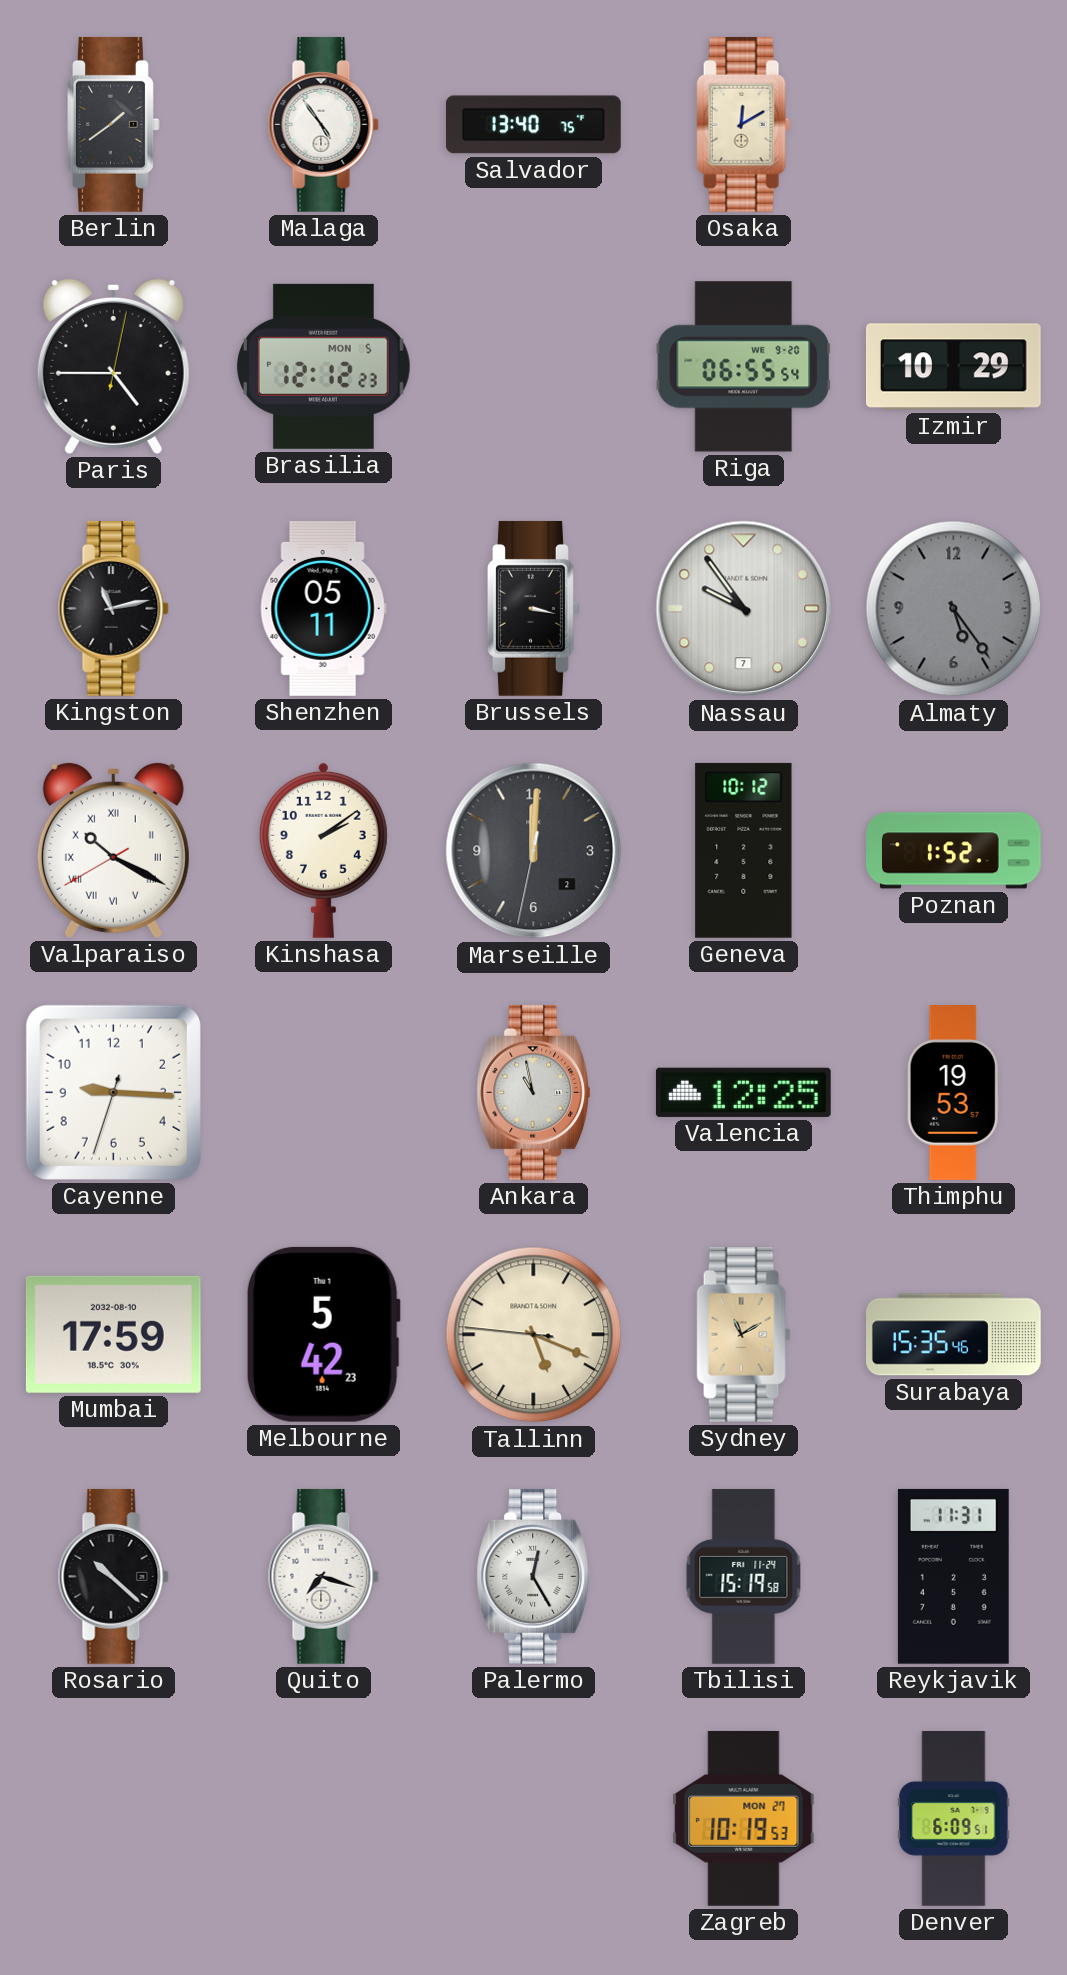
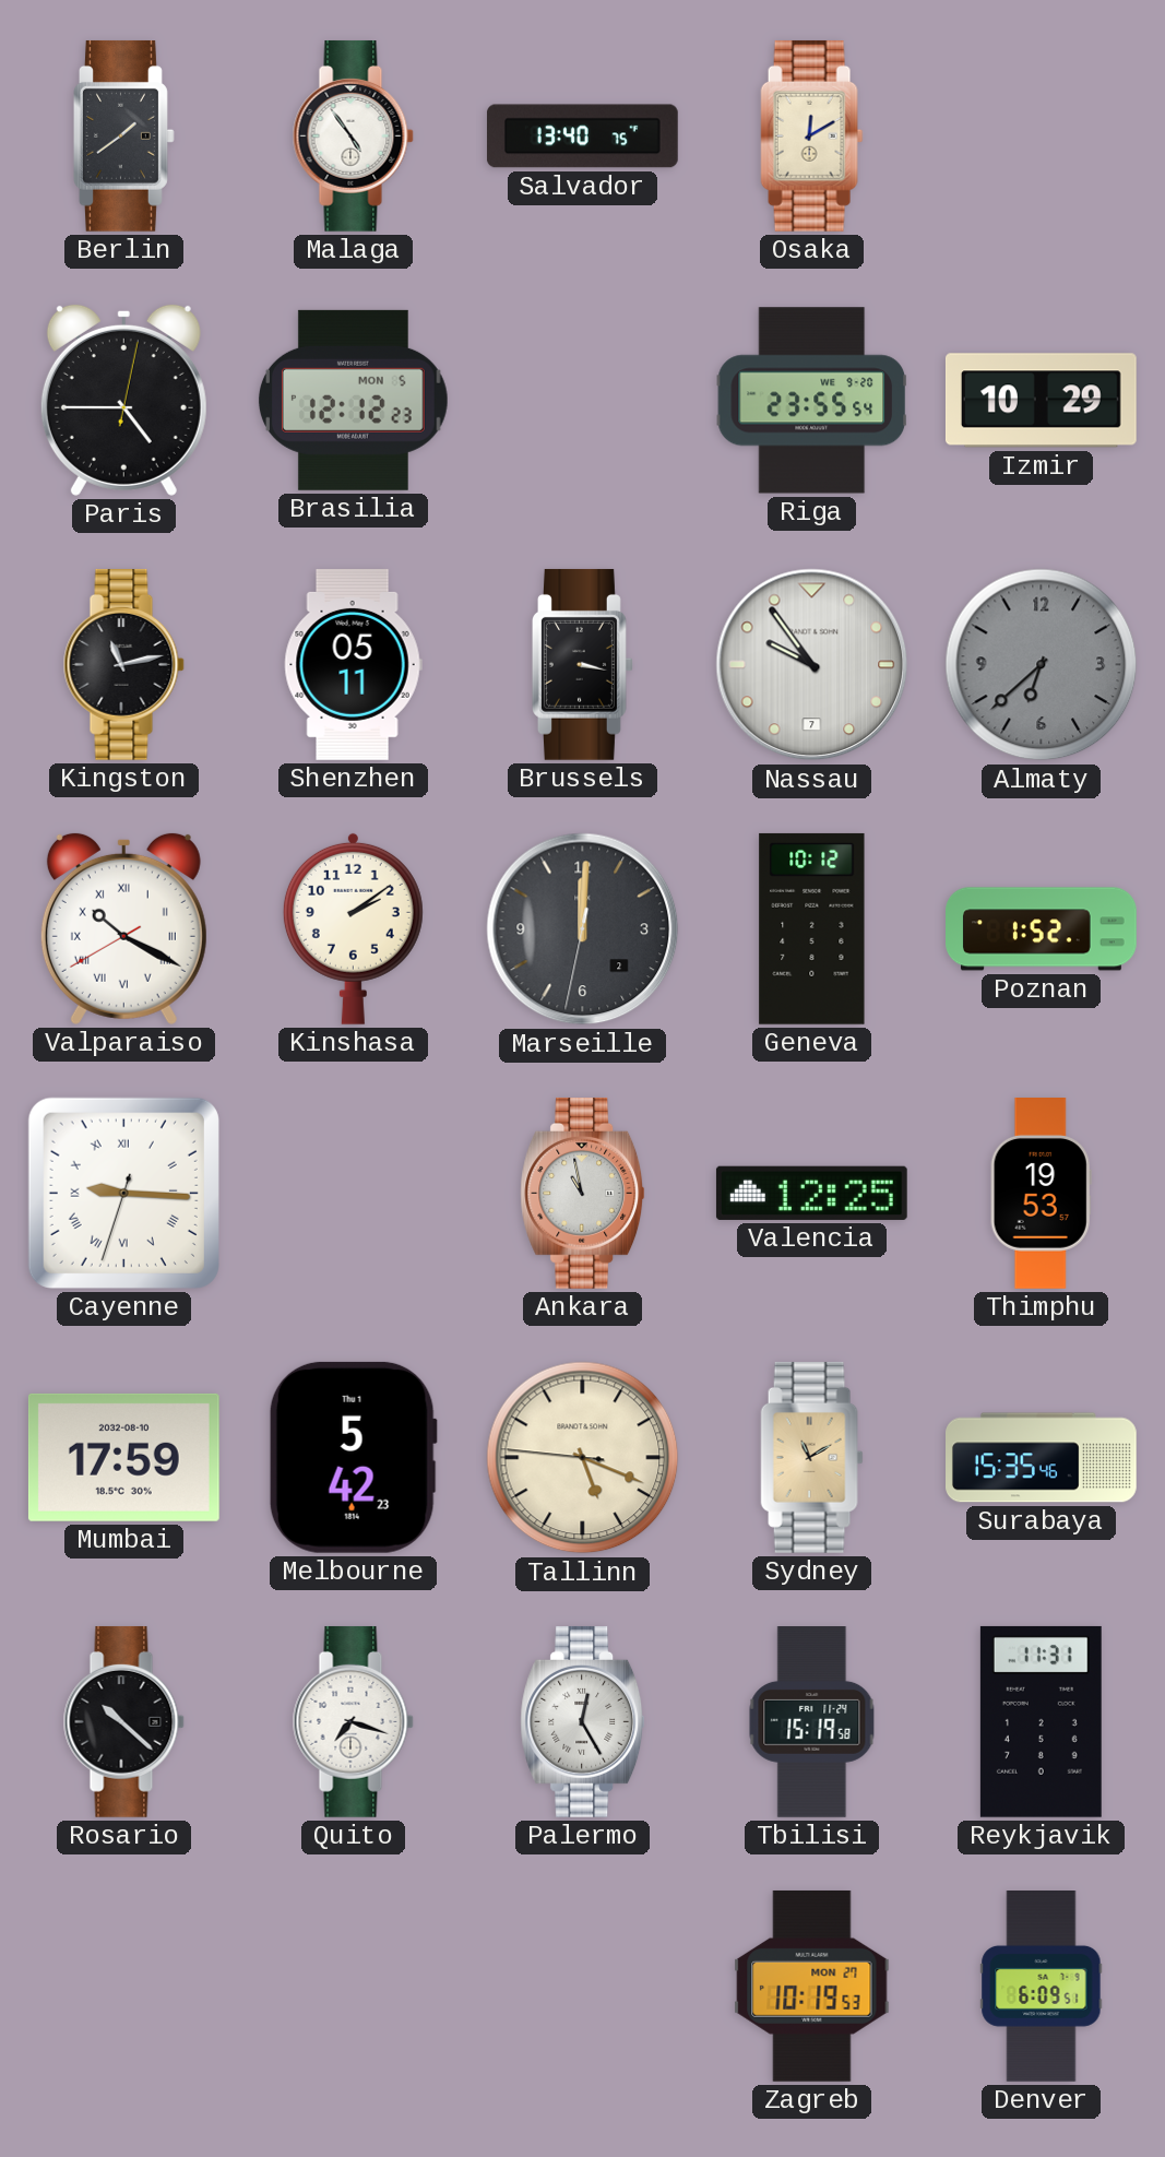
Riga: 06:55 -> 23:55
Almaty: 5:24 -> 6:38
Cayenne numerals: Arabic -> Roman
